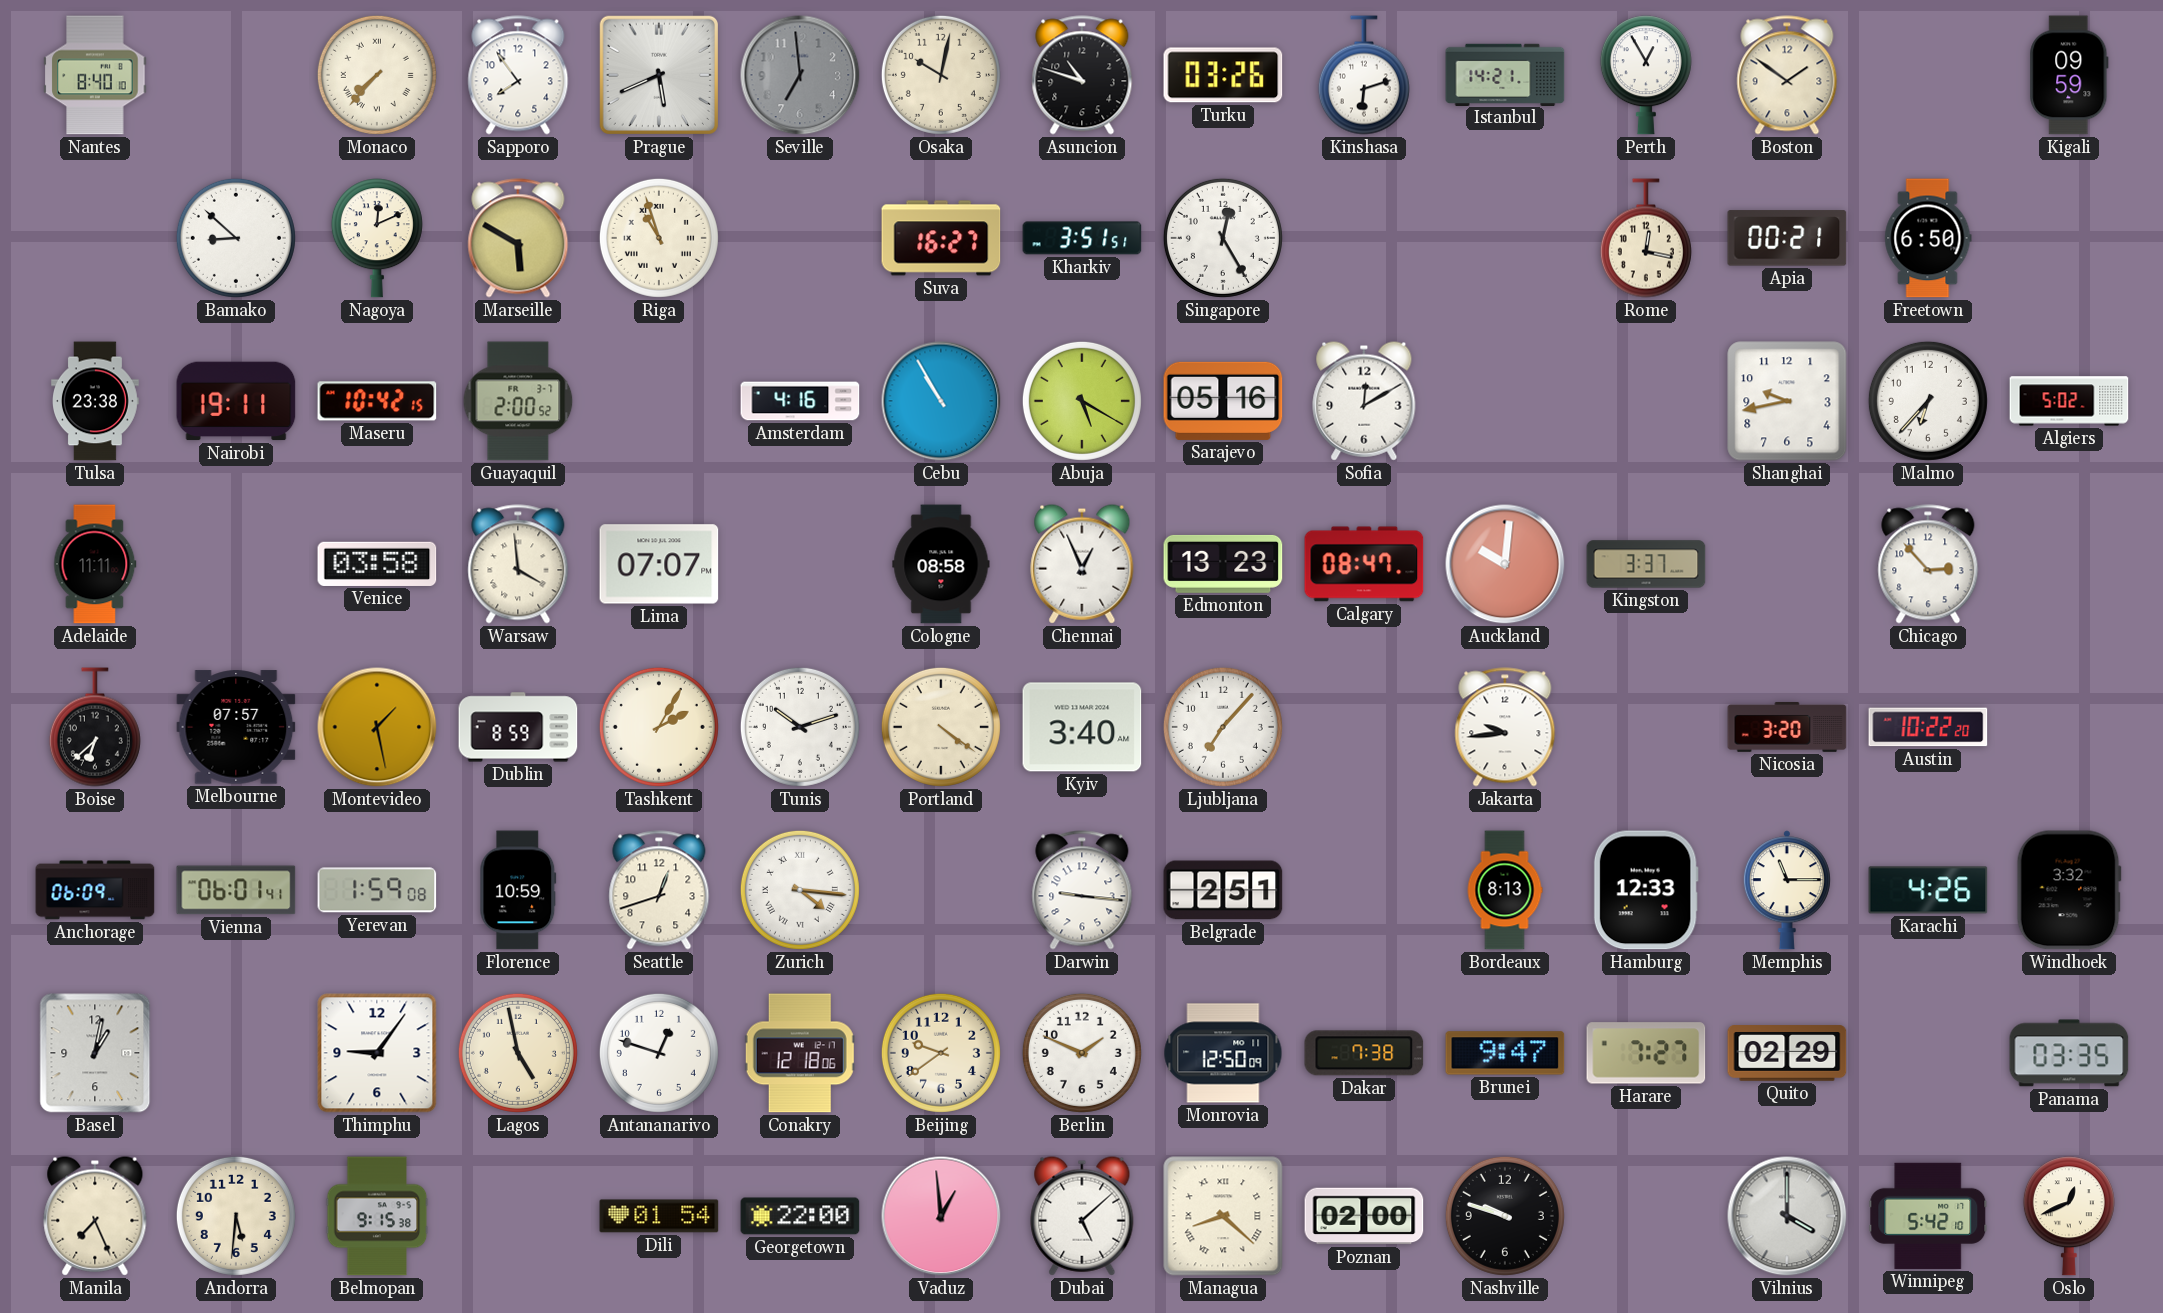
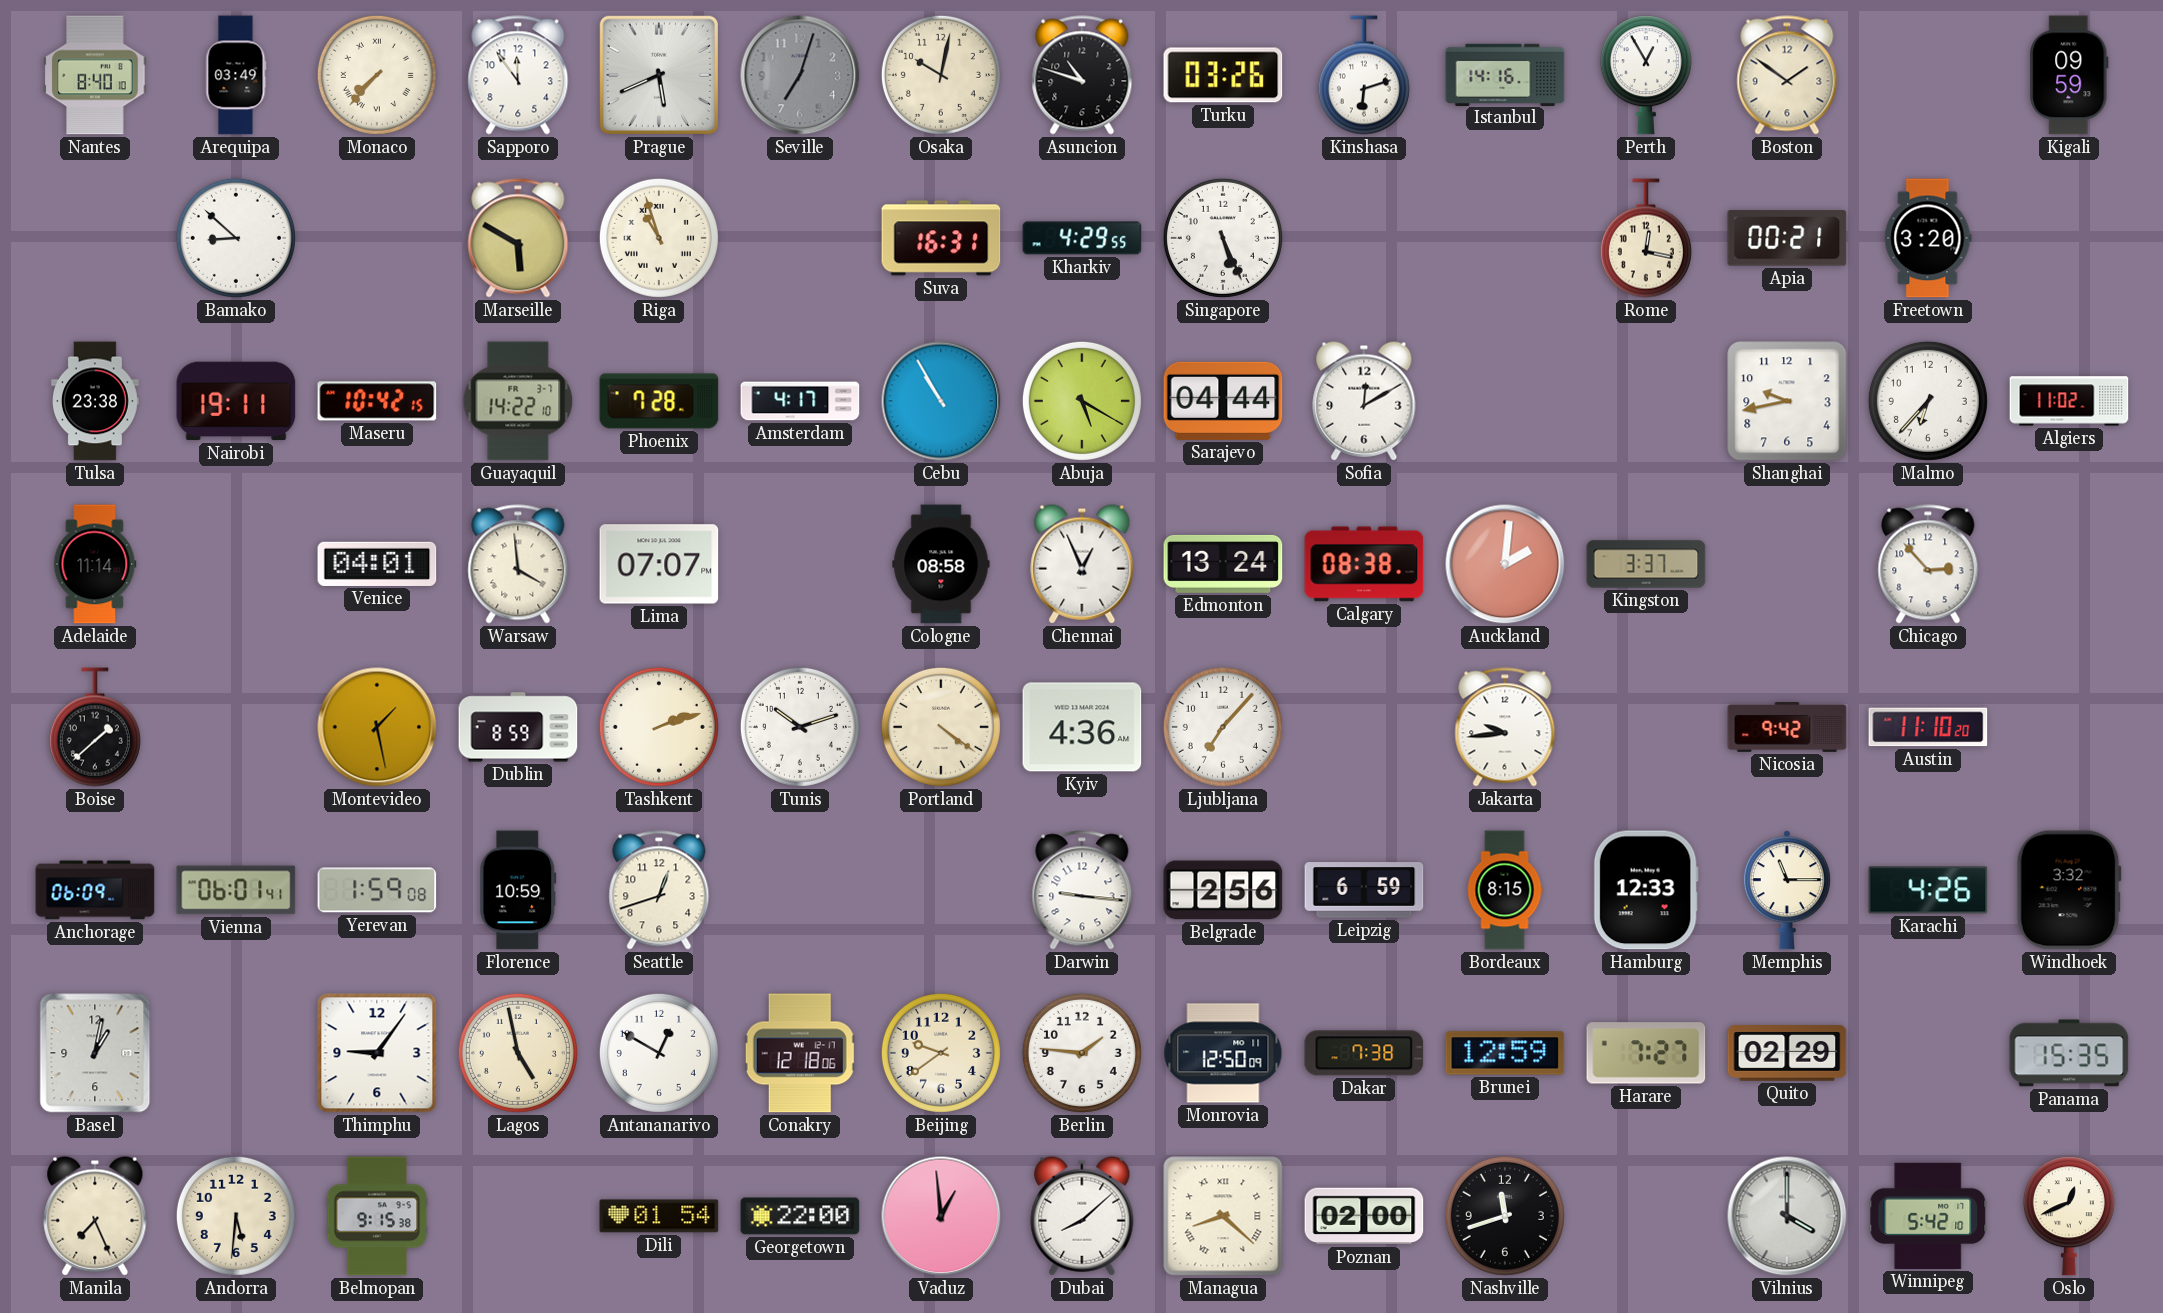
Arequipa: none -> 03:49
Sapporo: 7:54 -> 11:54
Seville: 6:59 -> 7:03
Istanbul: 14:21 -> 14:16
Nagoya: 12:11 -> none
Suva: 16:27 -> 16:31
Kharkiv: 3:51 -> 4:29
Singapore: 12:25 -> 5:26
Freetown: 6:50 -> 3:20
Guayaquil: 2:00 -> 14:22
Phoenix: none -> 7:28
Amsterdam: 4:16 -> 4:17
Sarajevo: 05:16 -> 04:44
Algiers: 5:02 -> 11:02
Adelaide: 11:11 -> 11:14
Venice: 03:58 -> 04:01
Edmonton: 13:23 -> 13:24
Calgary: 08:47 -> 08:38
Auckland: 10:01 -> 2:01
Boise: 6:38 -> 1:38
Melbourne: 07:57 -> none
Tashkent: 2:05 -> 2:12
Kyiv: 3:40 -> 4:36
Nicosia: 3:20 -> 9:42
Austin: 10:22 -> 11:10
Zurich: 4:16 -> none
Belgrade: 2:51 -> 2:56
Leipzig: none -> 6:59
Bordeaux: 8:13 -> 8:15
Antananarivo: 12:48 -> 12:50
Berlin: 1:49 -> 1:46
Brunei: 9:47 -> 12:59
Panama: 03:35 -> 15:35
Dubai: 5:08 -> 8:08
Nashville: 9:48 -> 11:42
